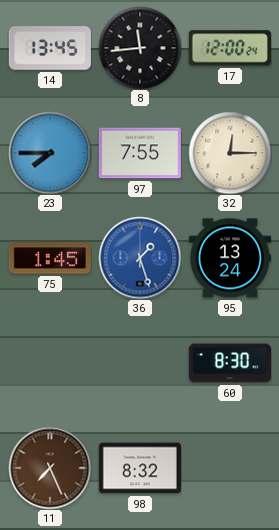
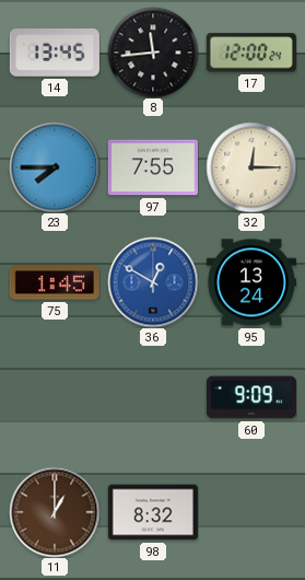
36: 1:27 -> 12:50
60: 8:30 -> 9:09
11: 7:26 -> 1:00
